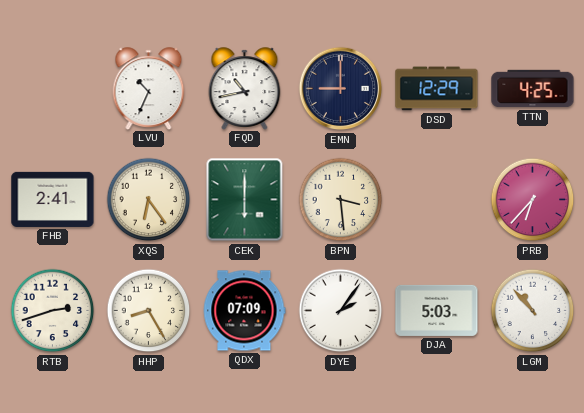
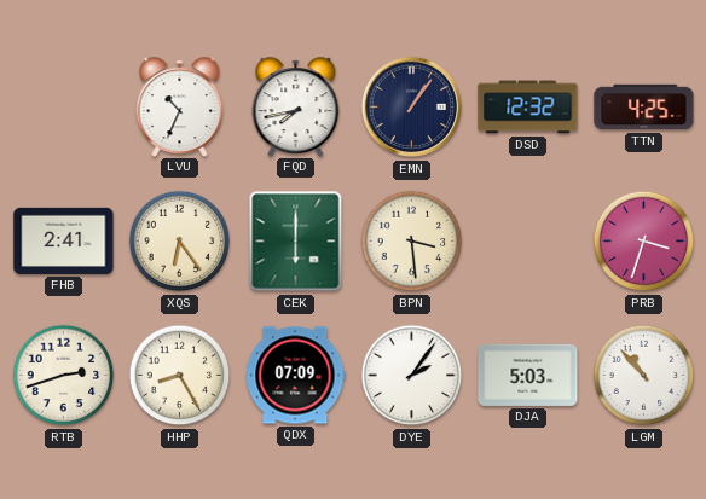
FQD: 10:43 -> 7:43
EMN: 9:00 -> 1:06
DSD: 12:29 -> 12:32
PRB: 6:37 -> 3:33
